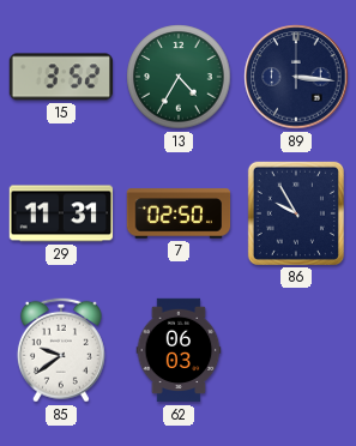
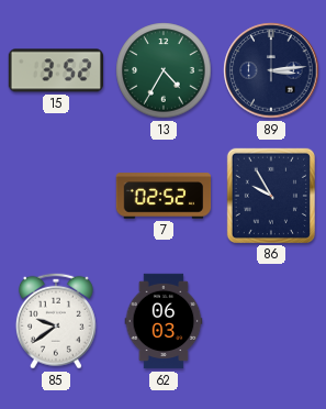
89: 3:16 -> 3:14
29: 11:31 -> none
7: 02:50 -> 02:52
